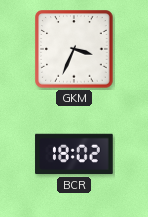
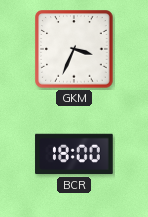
BCR: 18:02 -> 18:00
